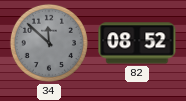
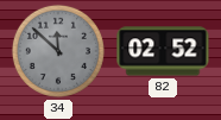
82: 08:52 -> 02:52
